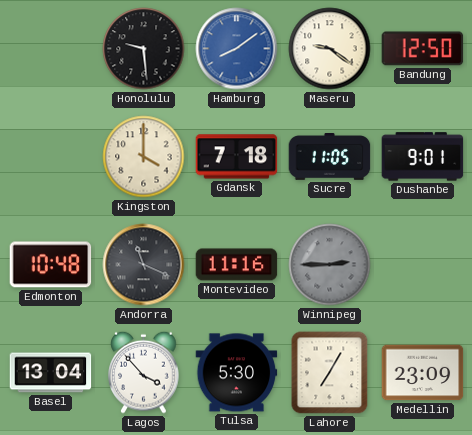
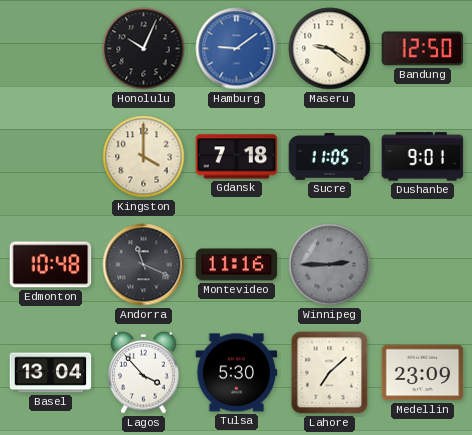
Honolulu: 9:29 -> 10:04
Hamburg: 8:09 -> 9:09
Lahore: 7:05 -> 7:08
